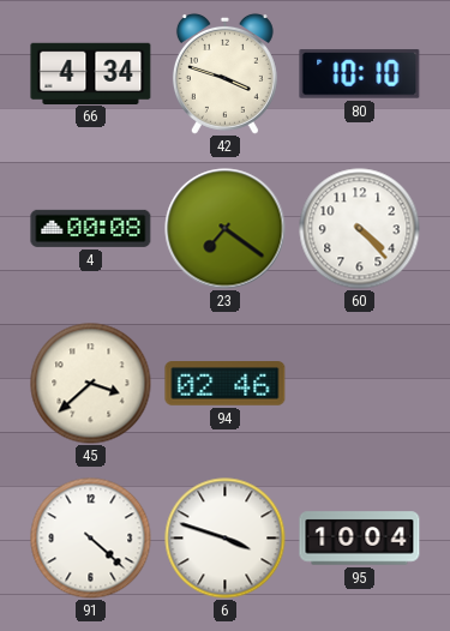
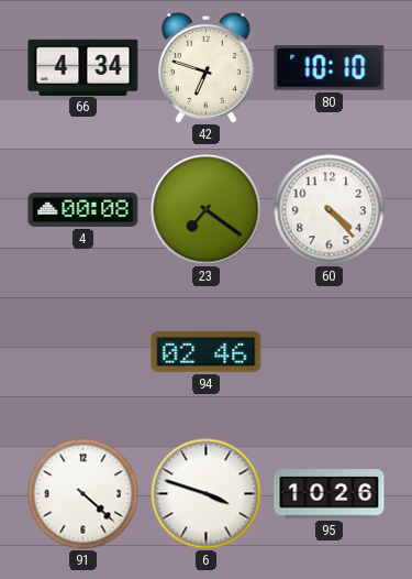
42: 3:48 -> 6:48
45: 3:38 -> none
95: 10:04 -> 10:26
